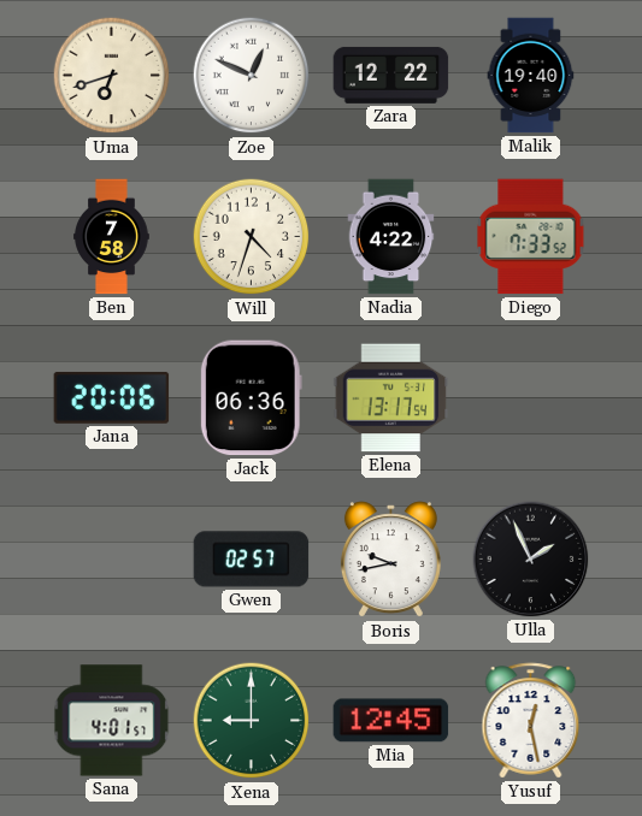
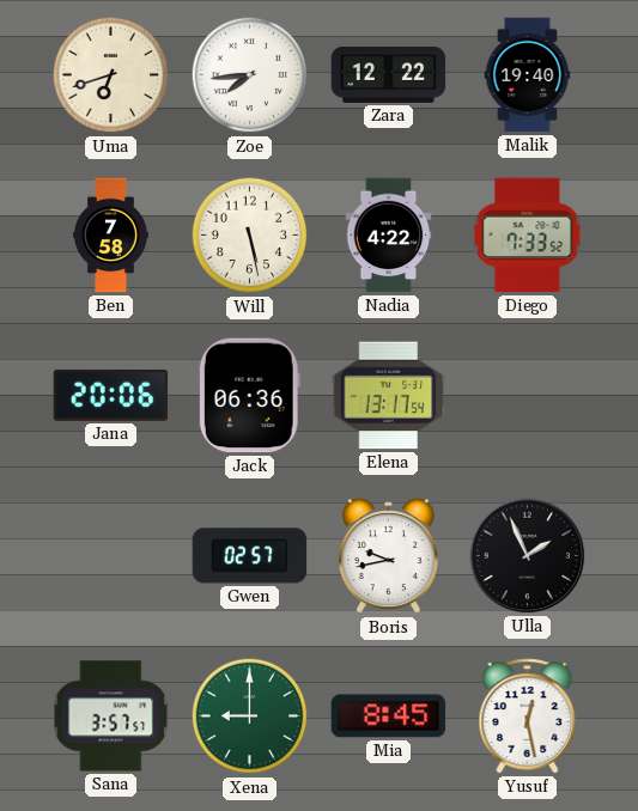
Zoe: 12:49 -> 7:44
Will: 4:33 -> 5:28
Sana: 4:01 -> 3:57
Mia: 12:45 -> 8:45
